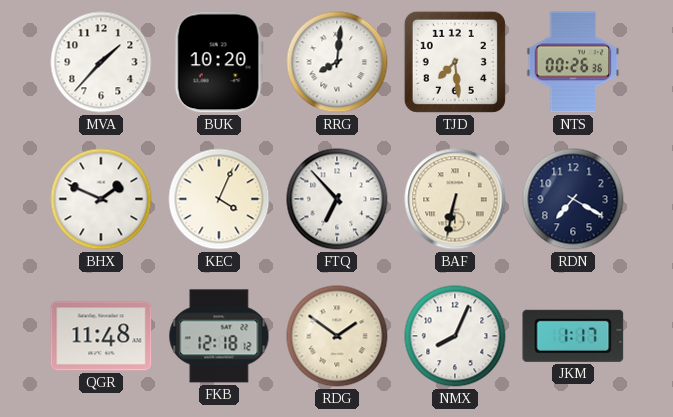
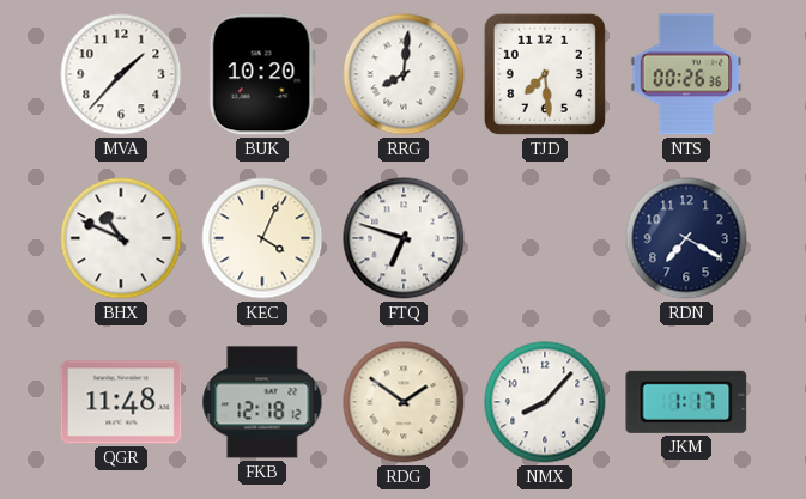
BHX: 1:49 -> 10:49
FTQ: 6:53 -> 6:48
BAF: 6:32 -> none
NMX: 8:04 -> 8:07
